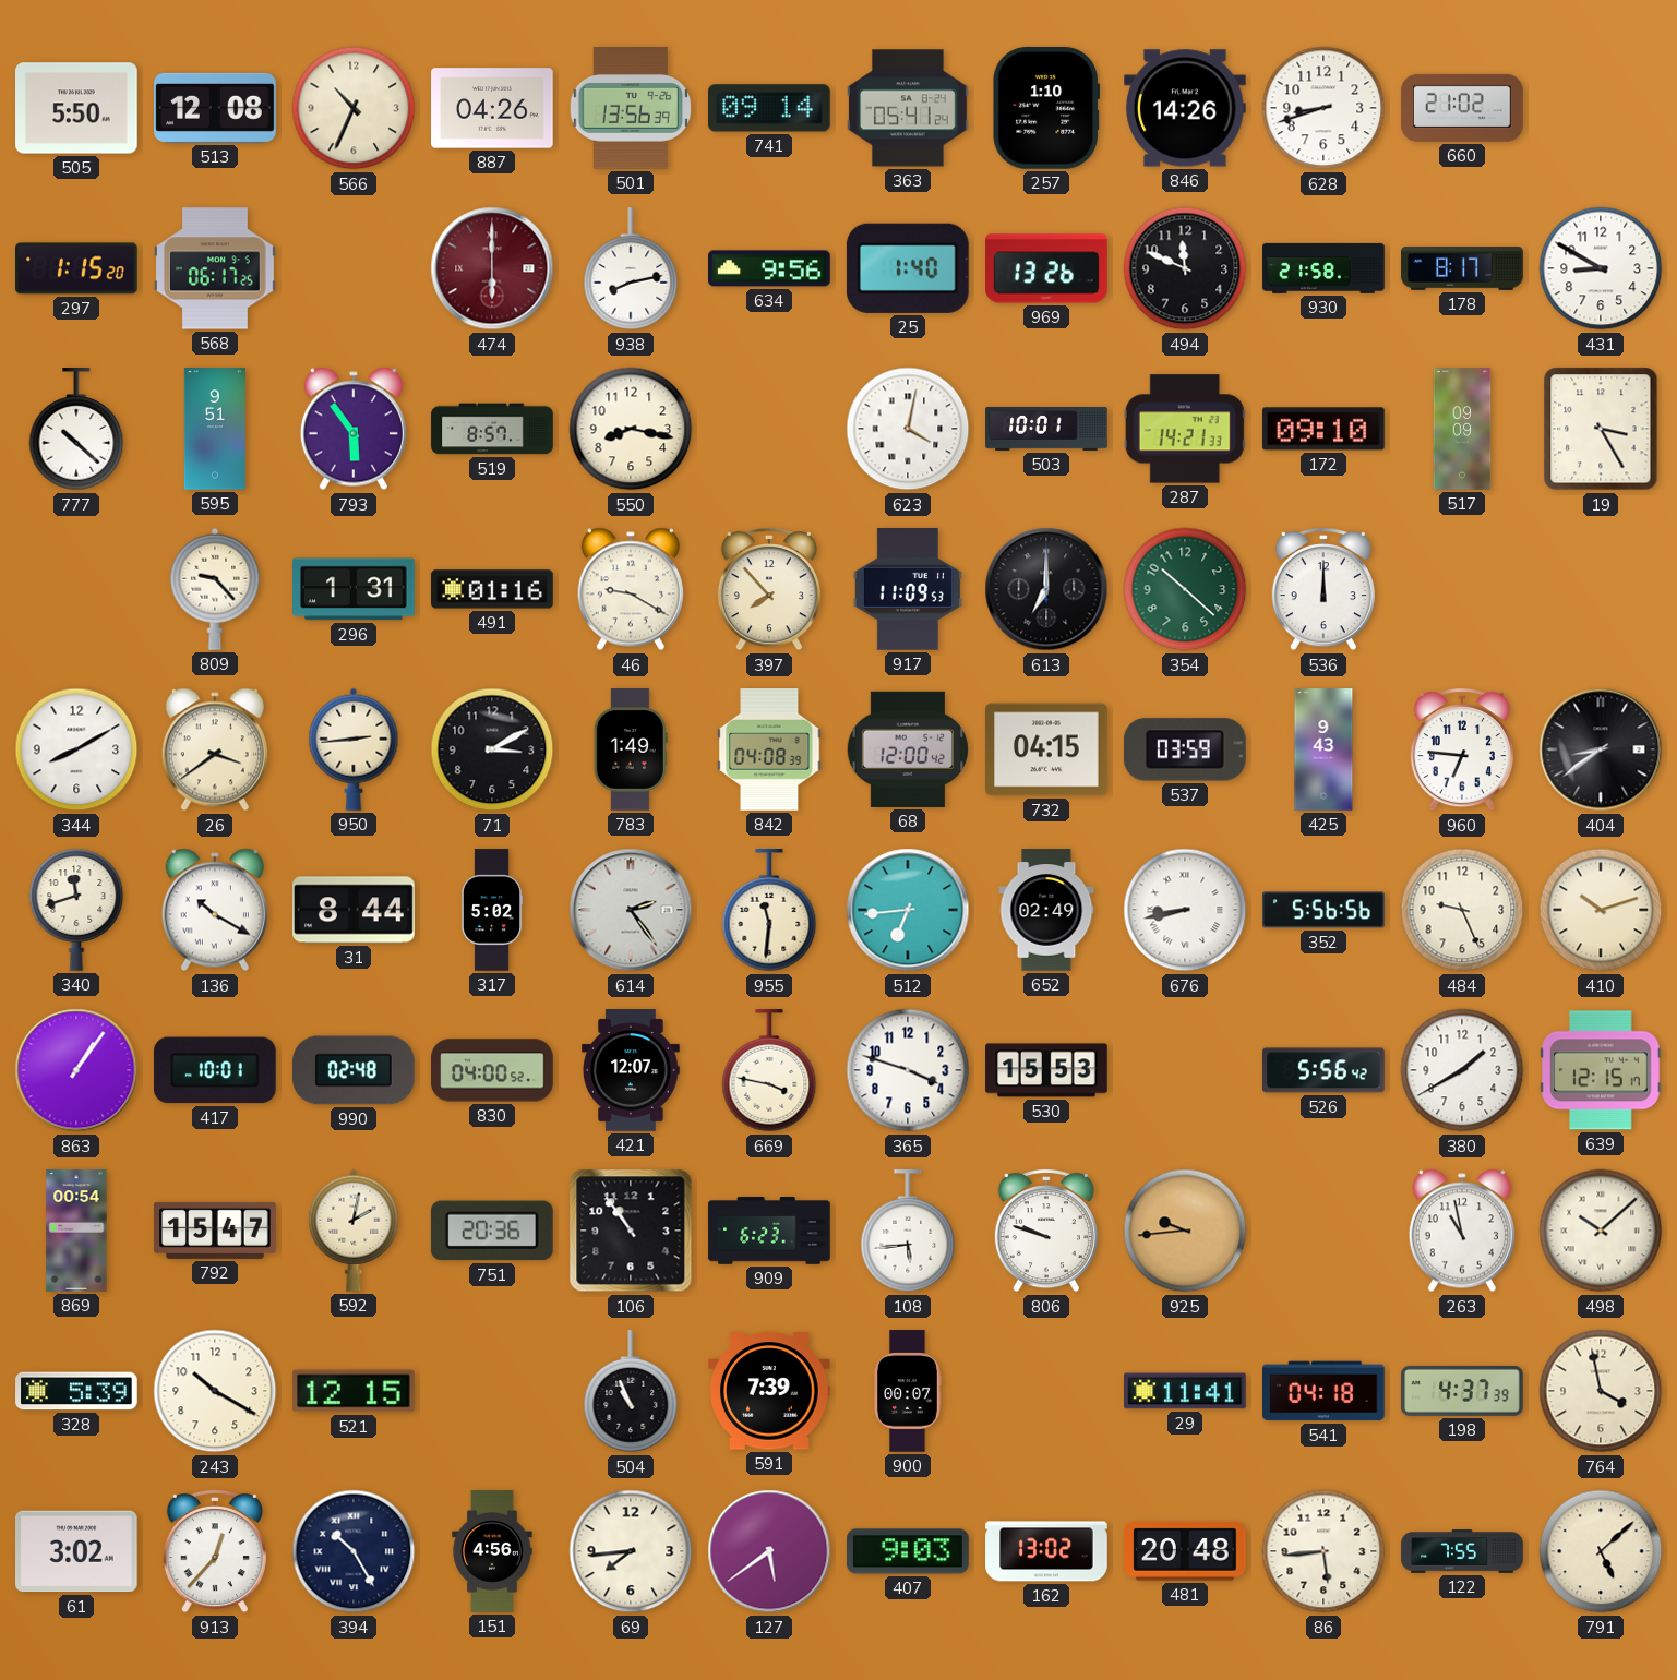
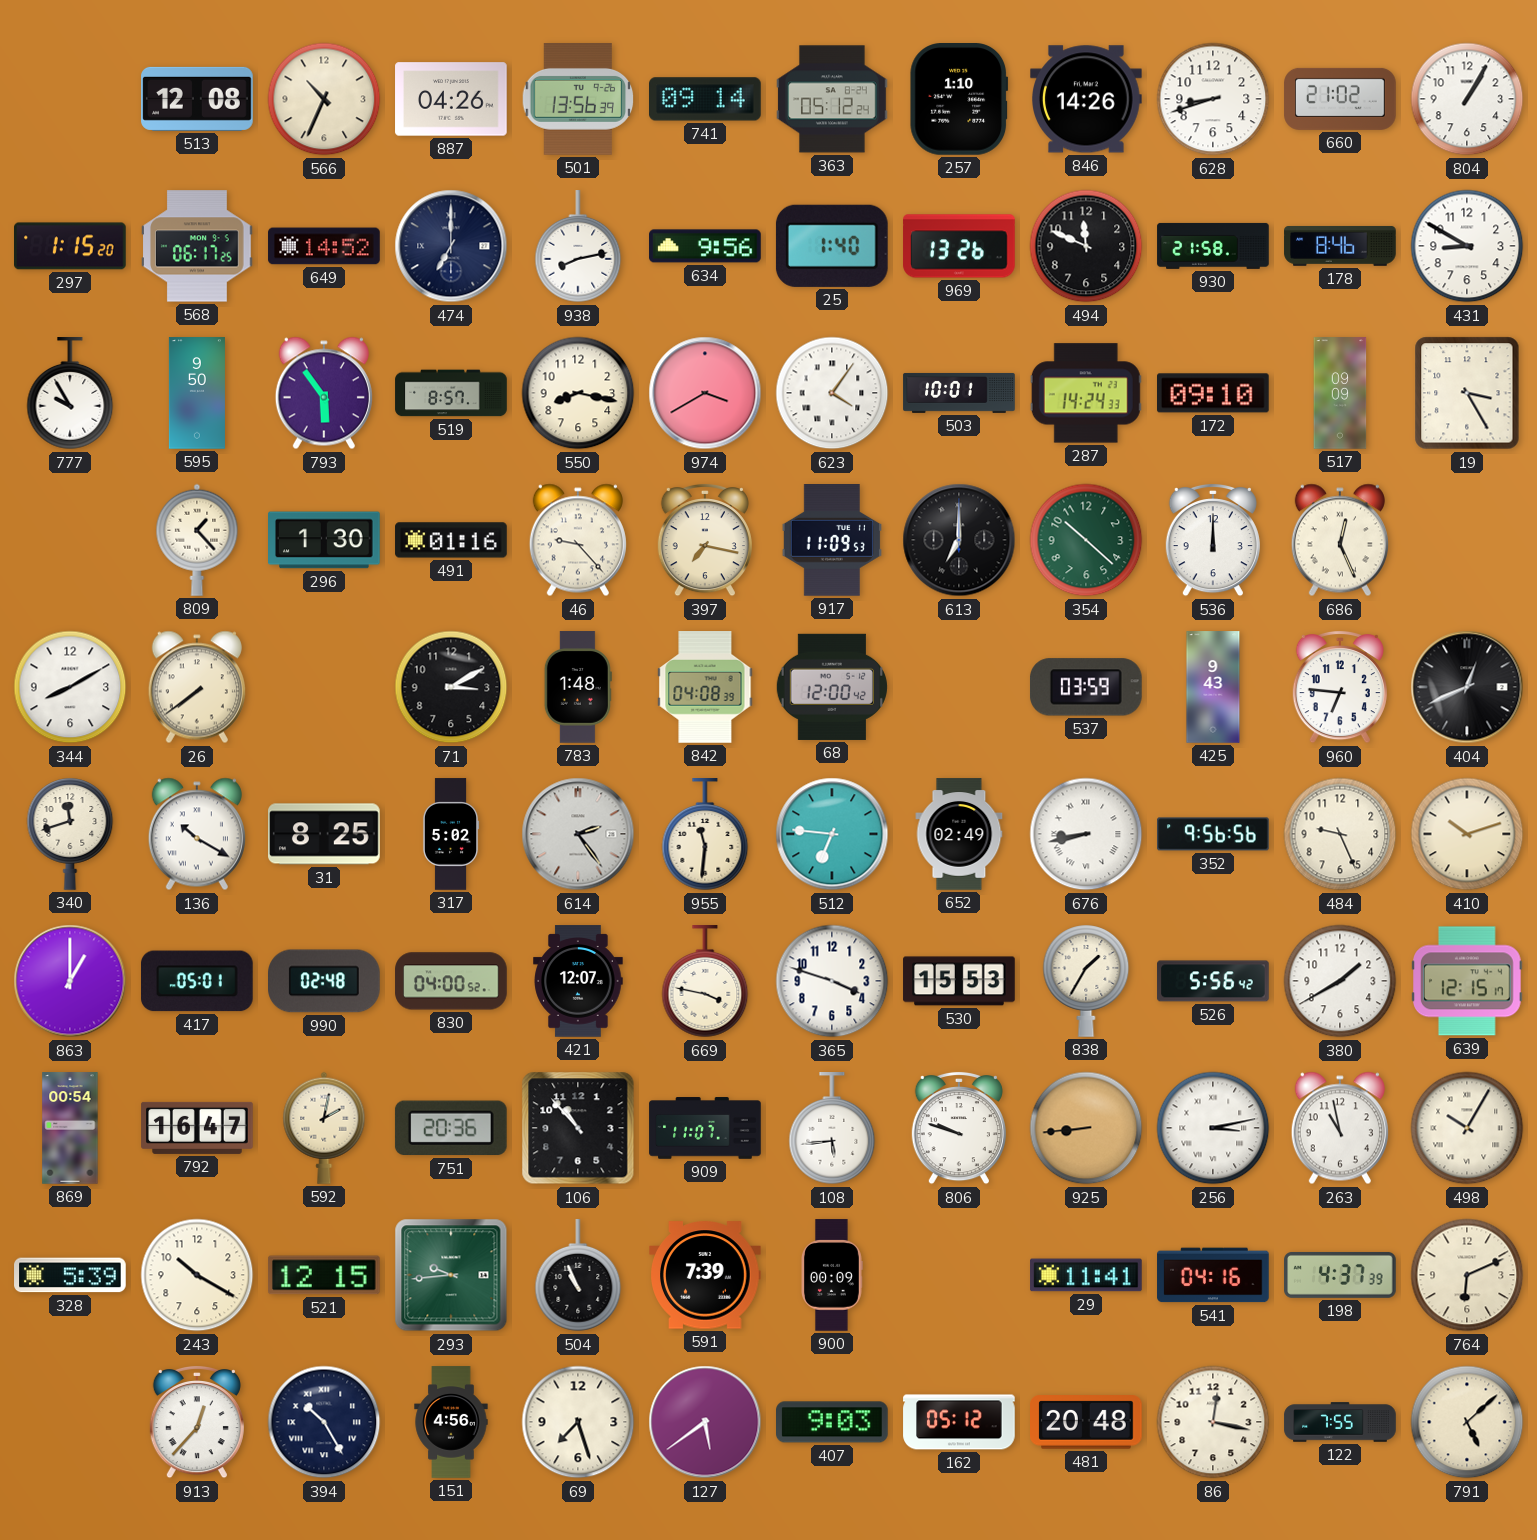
505: 5:50 -> none
363: 05:41 -> 05:12
804: none -> 1:05
649: none -> 14:52
474: 6:00 -> 7:00
474 dial: burgundy -> navy
178: 8:17 -> 8:46
777: 10:22 -> 9:55
595: 9:51 -> 9:50
974: none -> 3:40
623: 4:02 -> 4:06
287: 14:21 -> 14:24
809: 9:23 -> 1:23
296: 1:31 -> 1:30
46: 9:20 -> 9:23
397: 7:53 -> 7:17
686: none -> 12:26
26: 3:39 -> 7:39
950: 2:44 -> none
783: 1:49 -> 1:48
732: 04:15 -> none
404: 8:39 -> 12:41
31: 8:44 -> 8:25
512: 6:44 -> 6:46
352: 5:56 -> 9:56
863: 1:06 -> 1:00
417: 10:01 -> 05:01
838: none -> 1:35
792: 15:47 -> 16:47
106: 10:54 -> 10:53
909: 6:23 -> 11:07
925: 9:44 -> 8:44
256: none -> 3:13
498: 10:08 -> 10:05
293: none -> 9:44
900: 00:07 -> 00:09
541: 04:18 -> 04:16
764: 3:58 -> 6:11
61: 3:02 -> none
69: 7:44 -> 7:27
162: 13:02 -> 05:12
86: 5:44 -> 12:17
